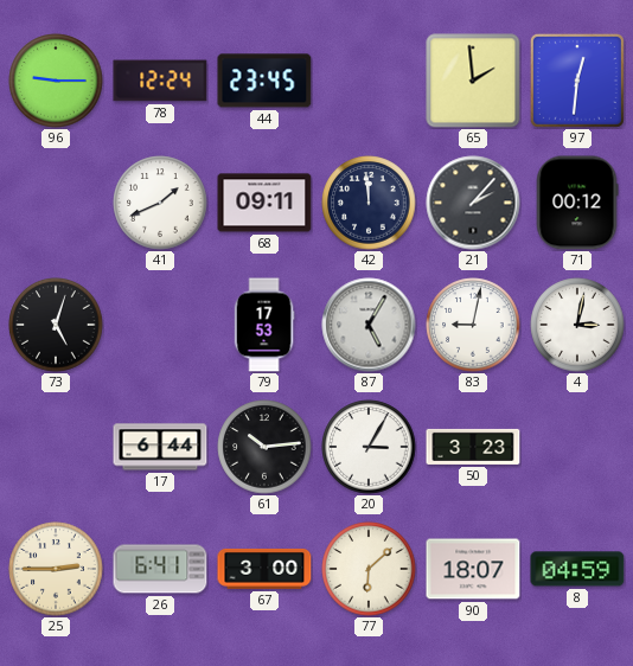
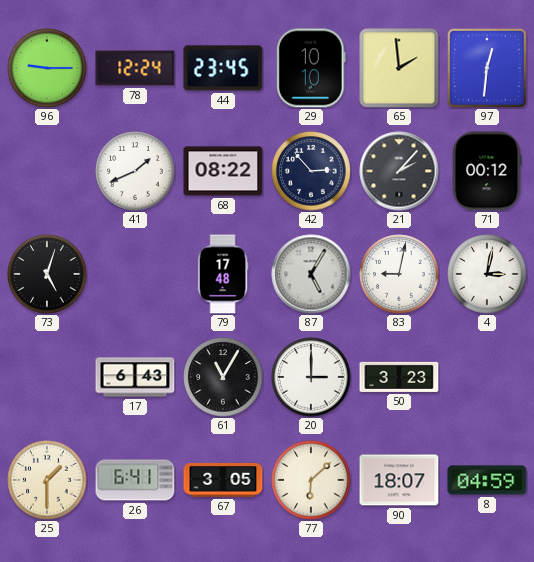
29: none -> 10:10
68: 09:11 -> 08:22
42: 11:59 -> 2:53
79: 17:53 -> 17:48
17: 6:44 -> 6:43
61: 10:14 -> 11:05
20: 3:05 -> 3:00
25: 2:45 -> 1:30
67: 3:00 -> 3:05
